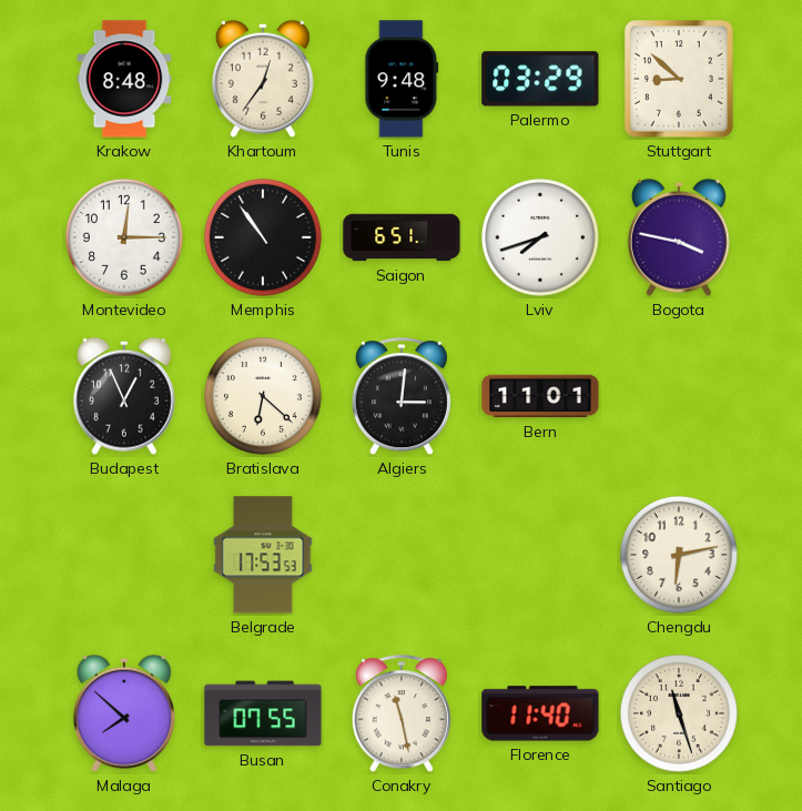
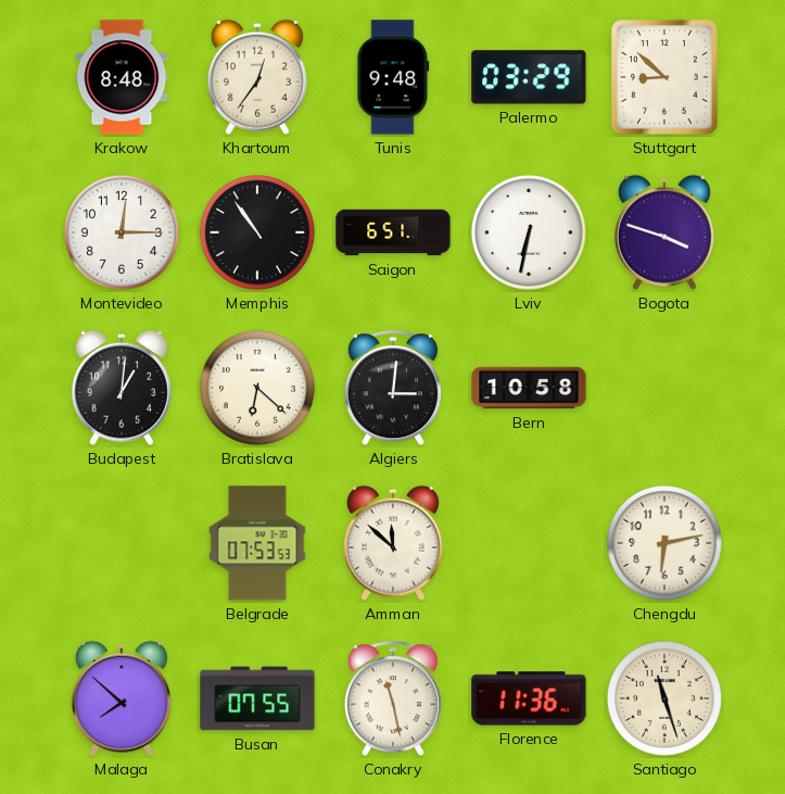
Lviv: 7:42 -> 6:32
Bogota: 3:47 -> 3:48
Budapest: 12:56 -> 1:01
Bern: 11:01 -> 10:58
Belgrade: 17:53 -> 07:53
Amman: none -> 11:52
Florence: 11:40 -> 11:36
